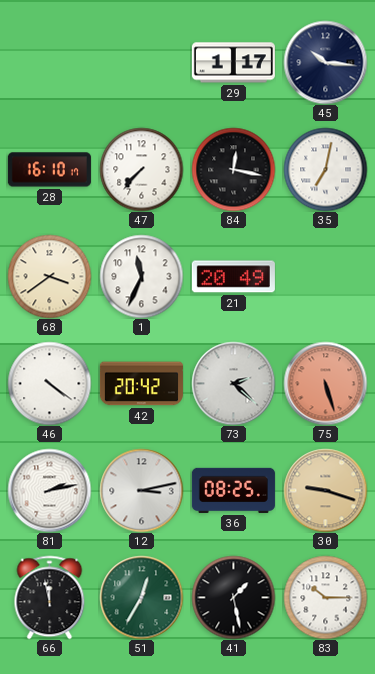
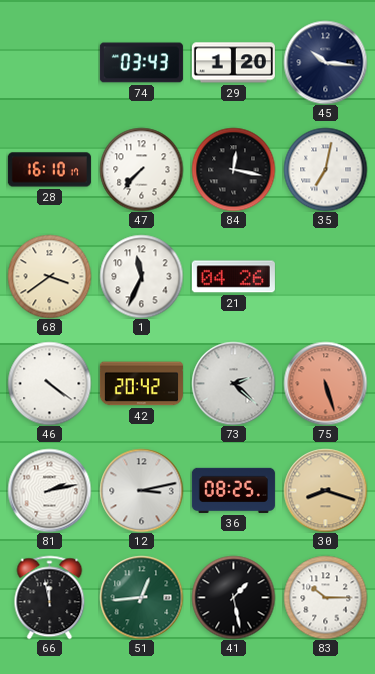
74: none -> 03:43
29: 1:17 -> 1:20
21: 20:49 -> 04:26
30: 9:18 -> 8:18
51: 12:35 -> 12:44
